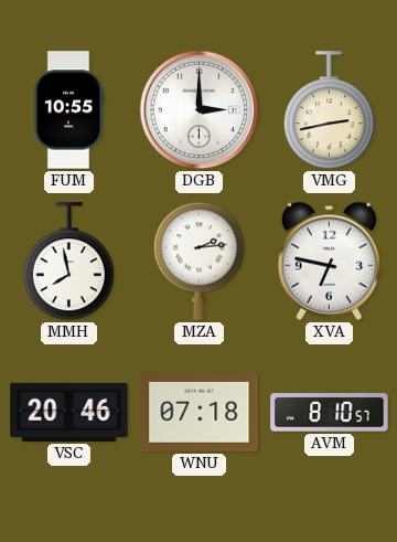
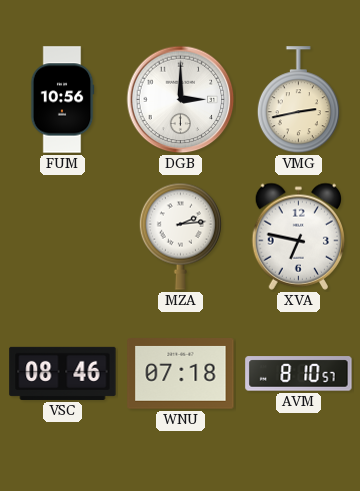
FUM: 10:55 -> 10:56
MMH: 7:58 -> none
VSC: 20:46 -> 08:46
